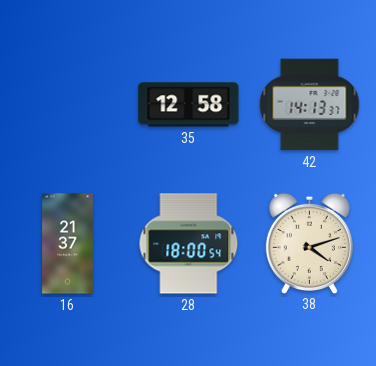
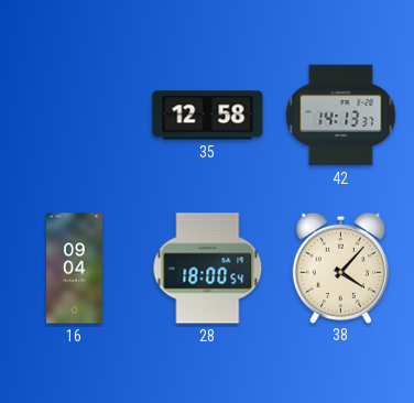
16: 21:37 -> 09:04
38: 4:12 -> 4:07
